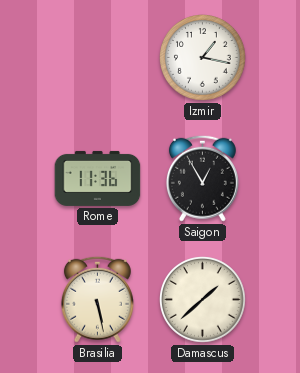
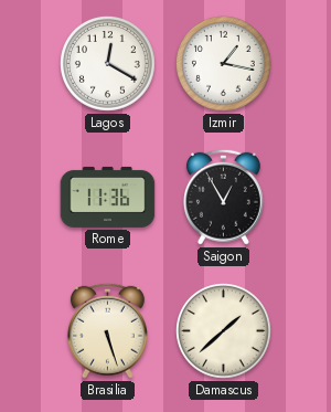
Lagos: none -> 12:20
Brasilia: 5:28 -> 5:27
